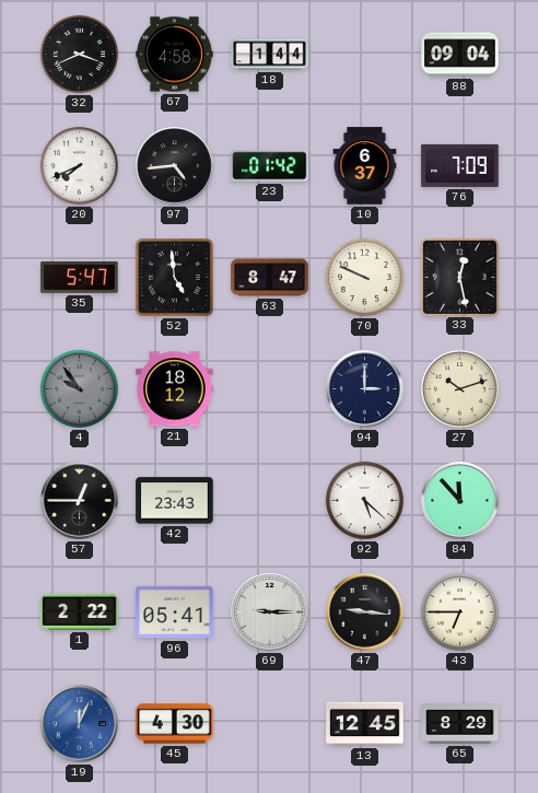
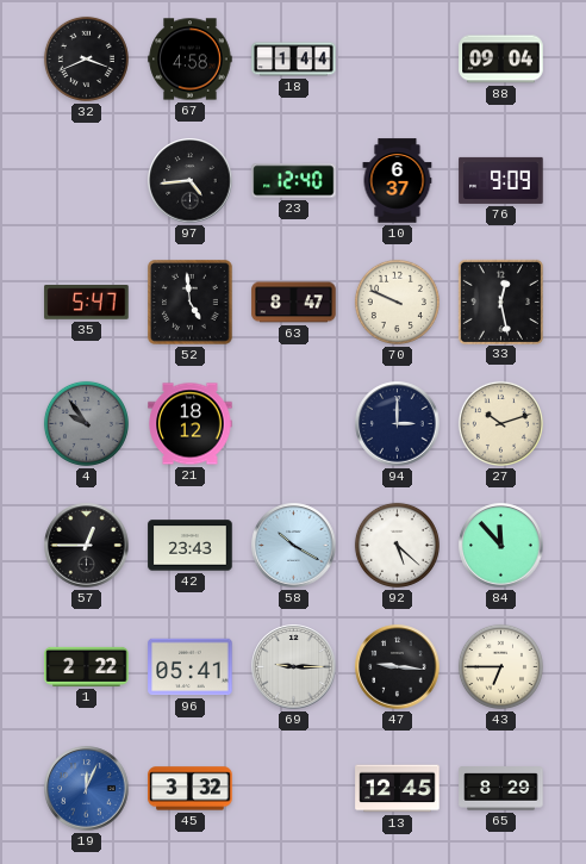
20: 7:41 -> none
23: 01:42 -> 12:40
76: 7:09 -> 9:09
58: none -> 10:20
45: 4:30 -> 3:32
